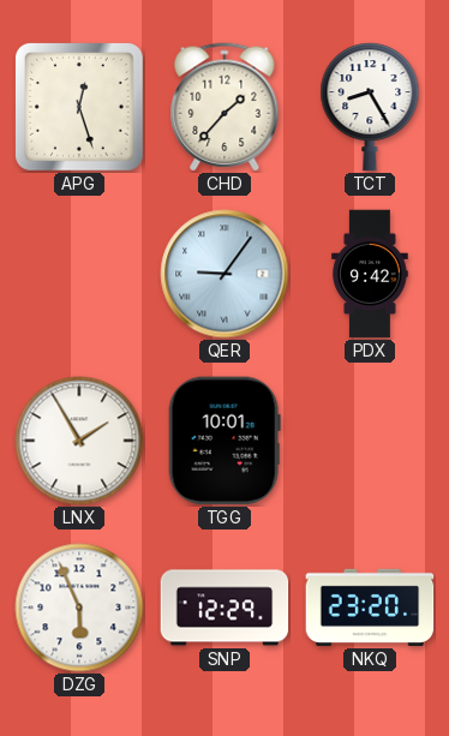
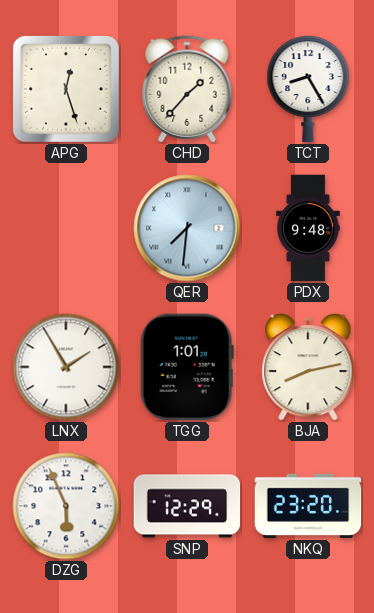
QER: 9:06 -> 7:31
PDX: 9:42 -> 9:48
TGG: 10:01 -> 1:01
BJA: none -> 8:13
